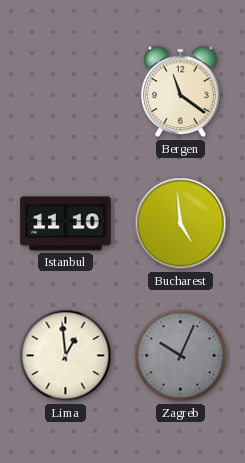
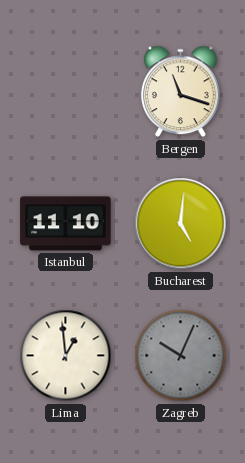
Bergen: 11:21 -> 11:18
Bucharest: 4:59 -> 5:01
